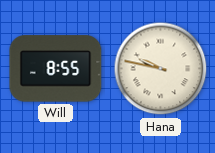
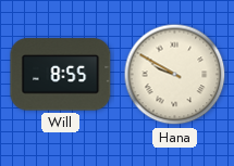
Hana: 9:47 -> 9:50
